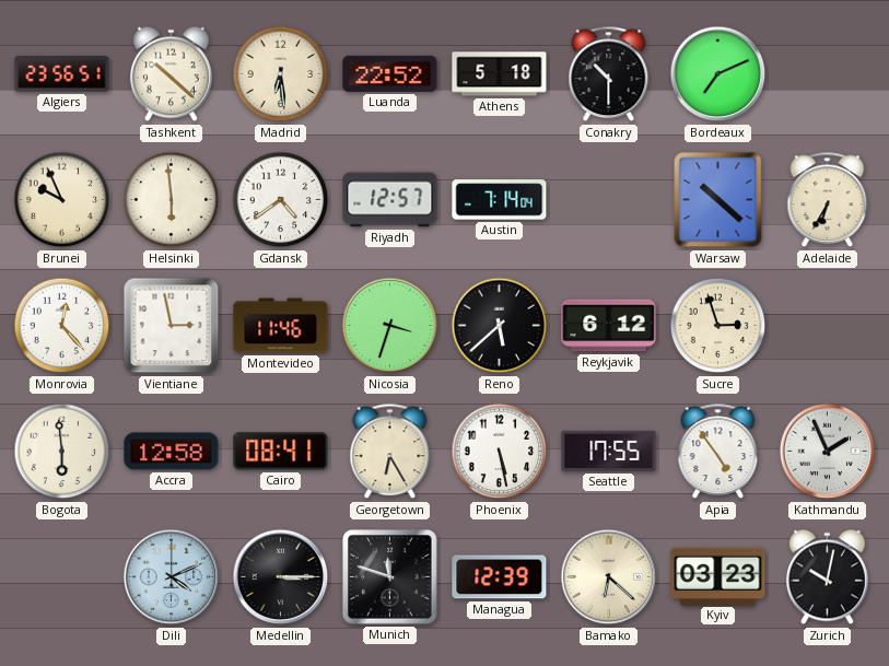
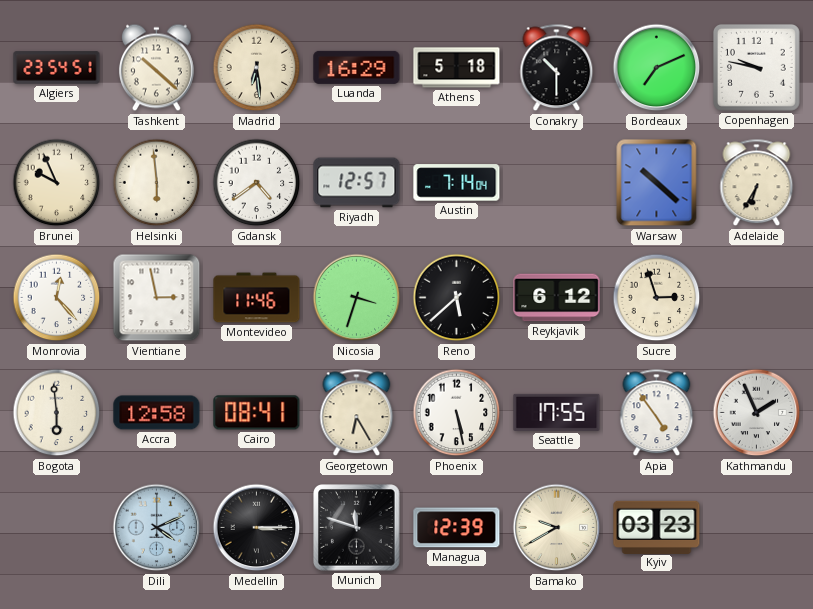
Algiers: 23:56 -> 23:54
Luanda: 22:52 -> 16:29
Copenhagen: none -> 9:47
Bamako: 6:22 -> 9:40
Zurich: 10:02 -> none
